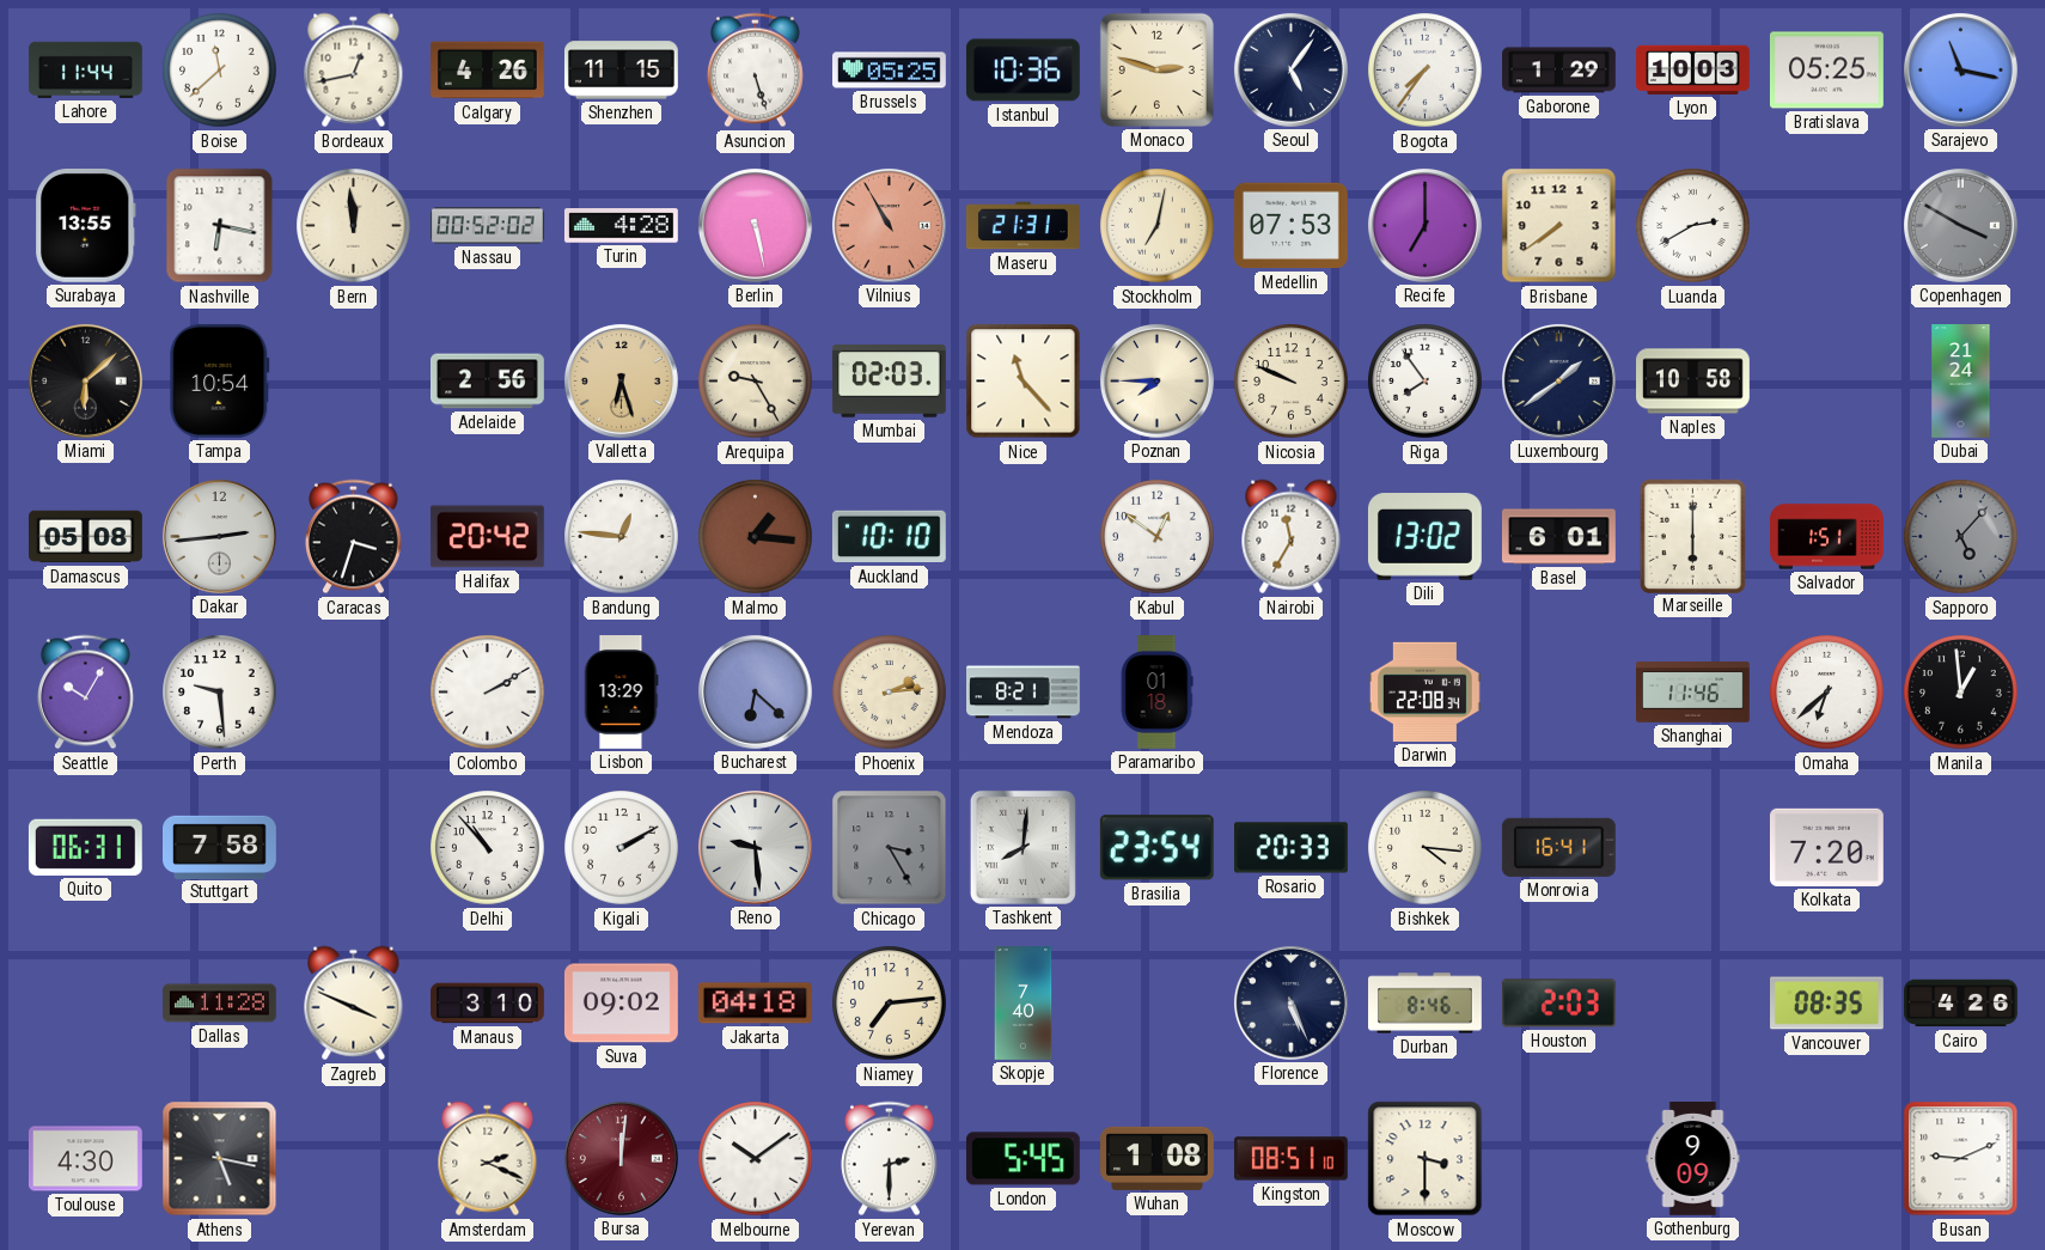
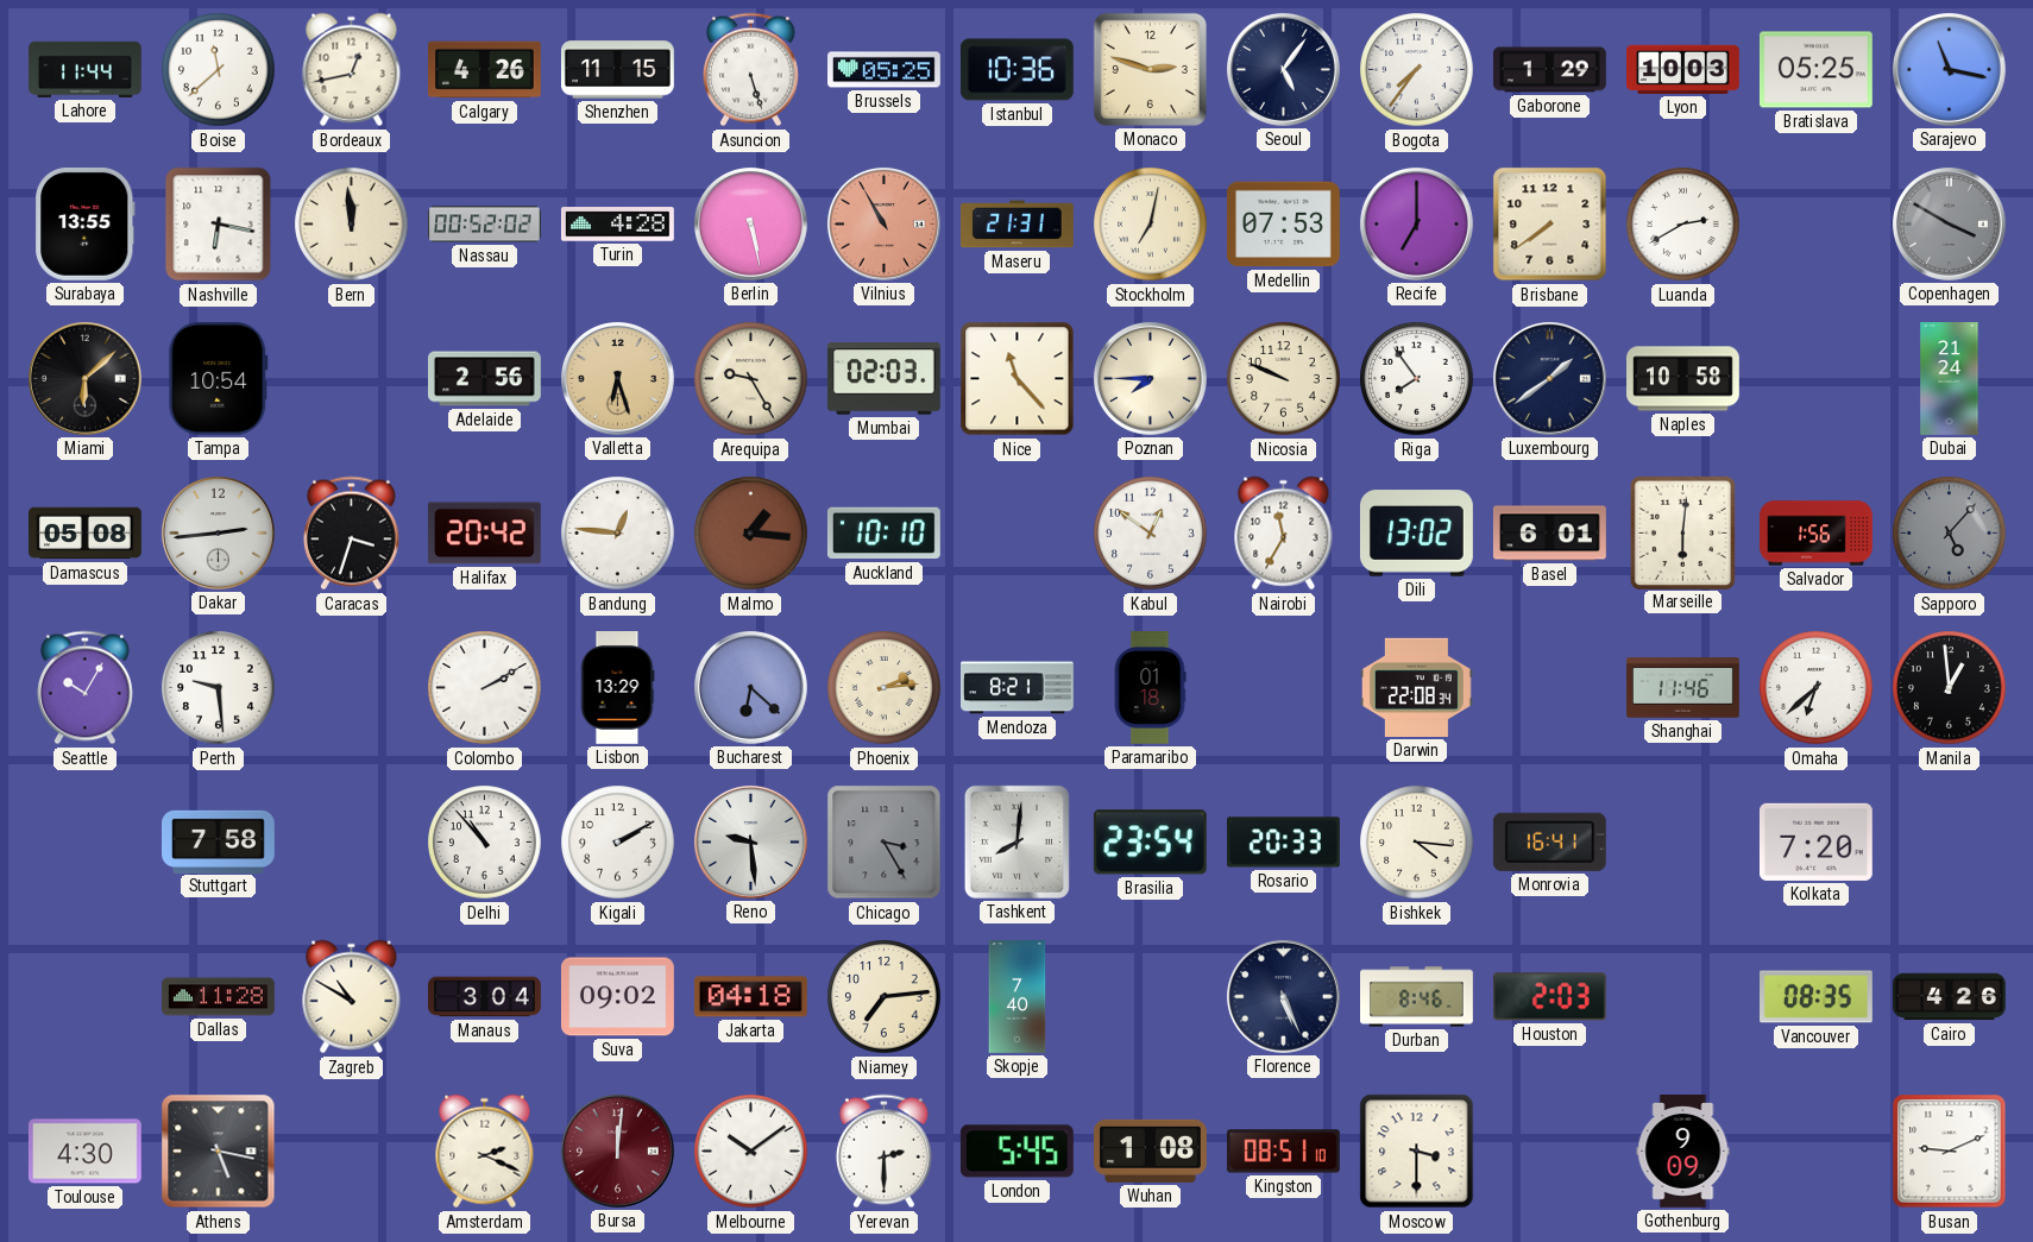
Marseille: 6:00 -> 6:01
Salvador: 1:51 -> 1:56
Quito: 06:31 -> none
Zagreb: 3:49 -> 10:50
Manaus: 3:10 -> 3:04
